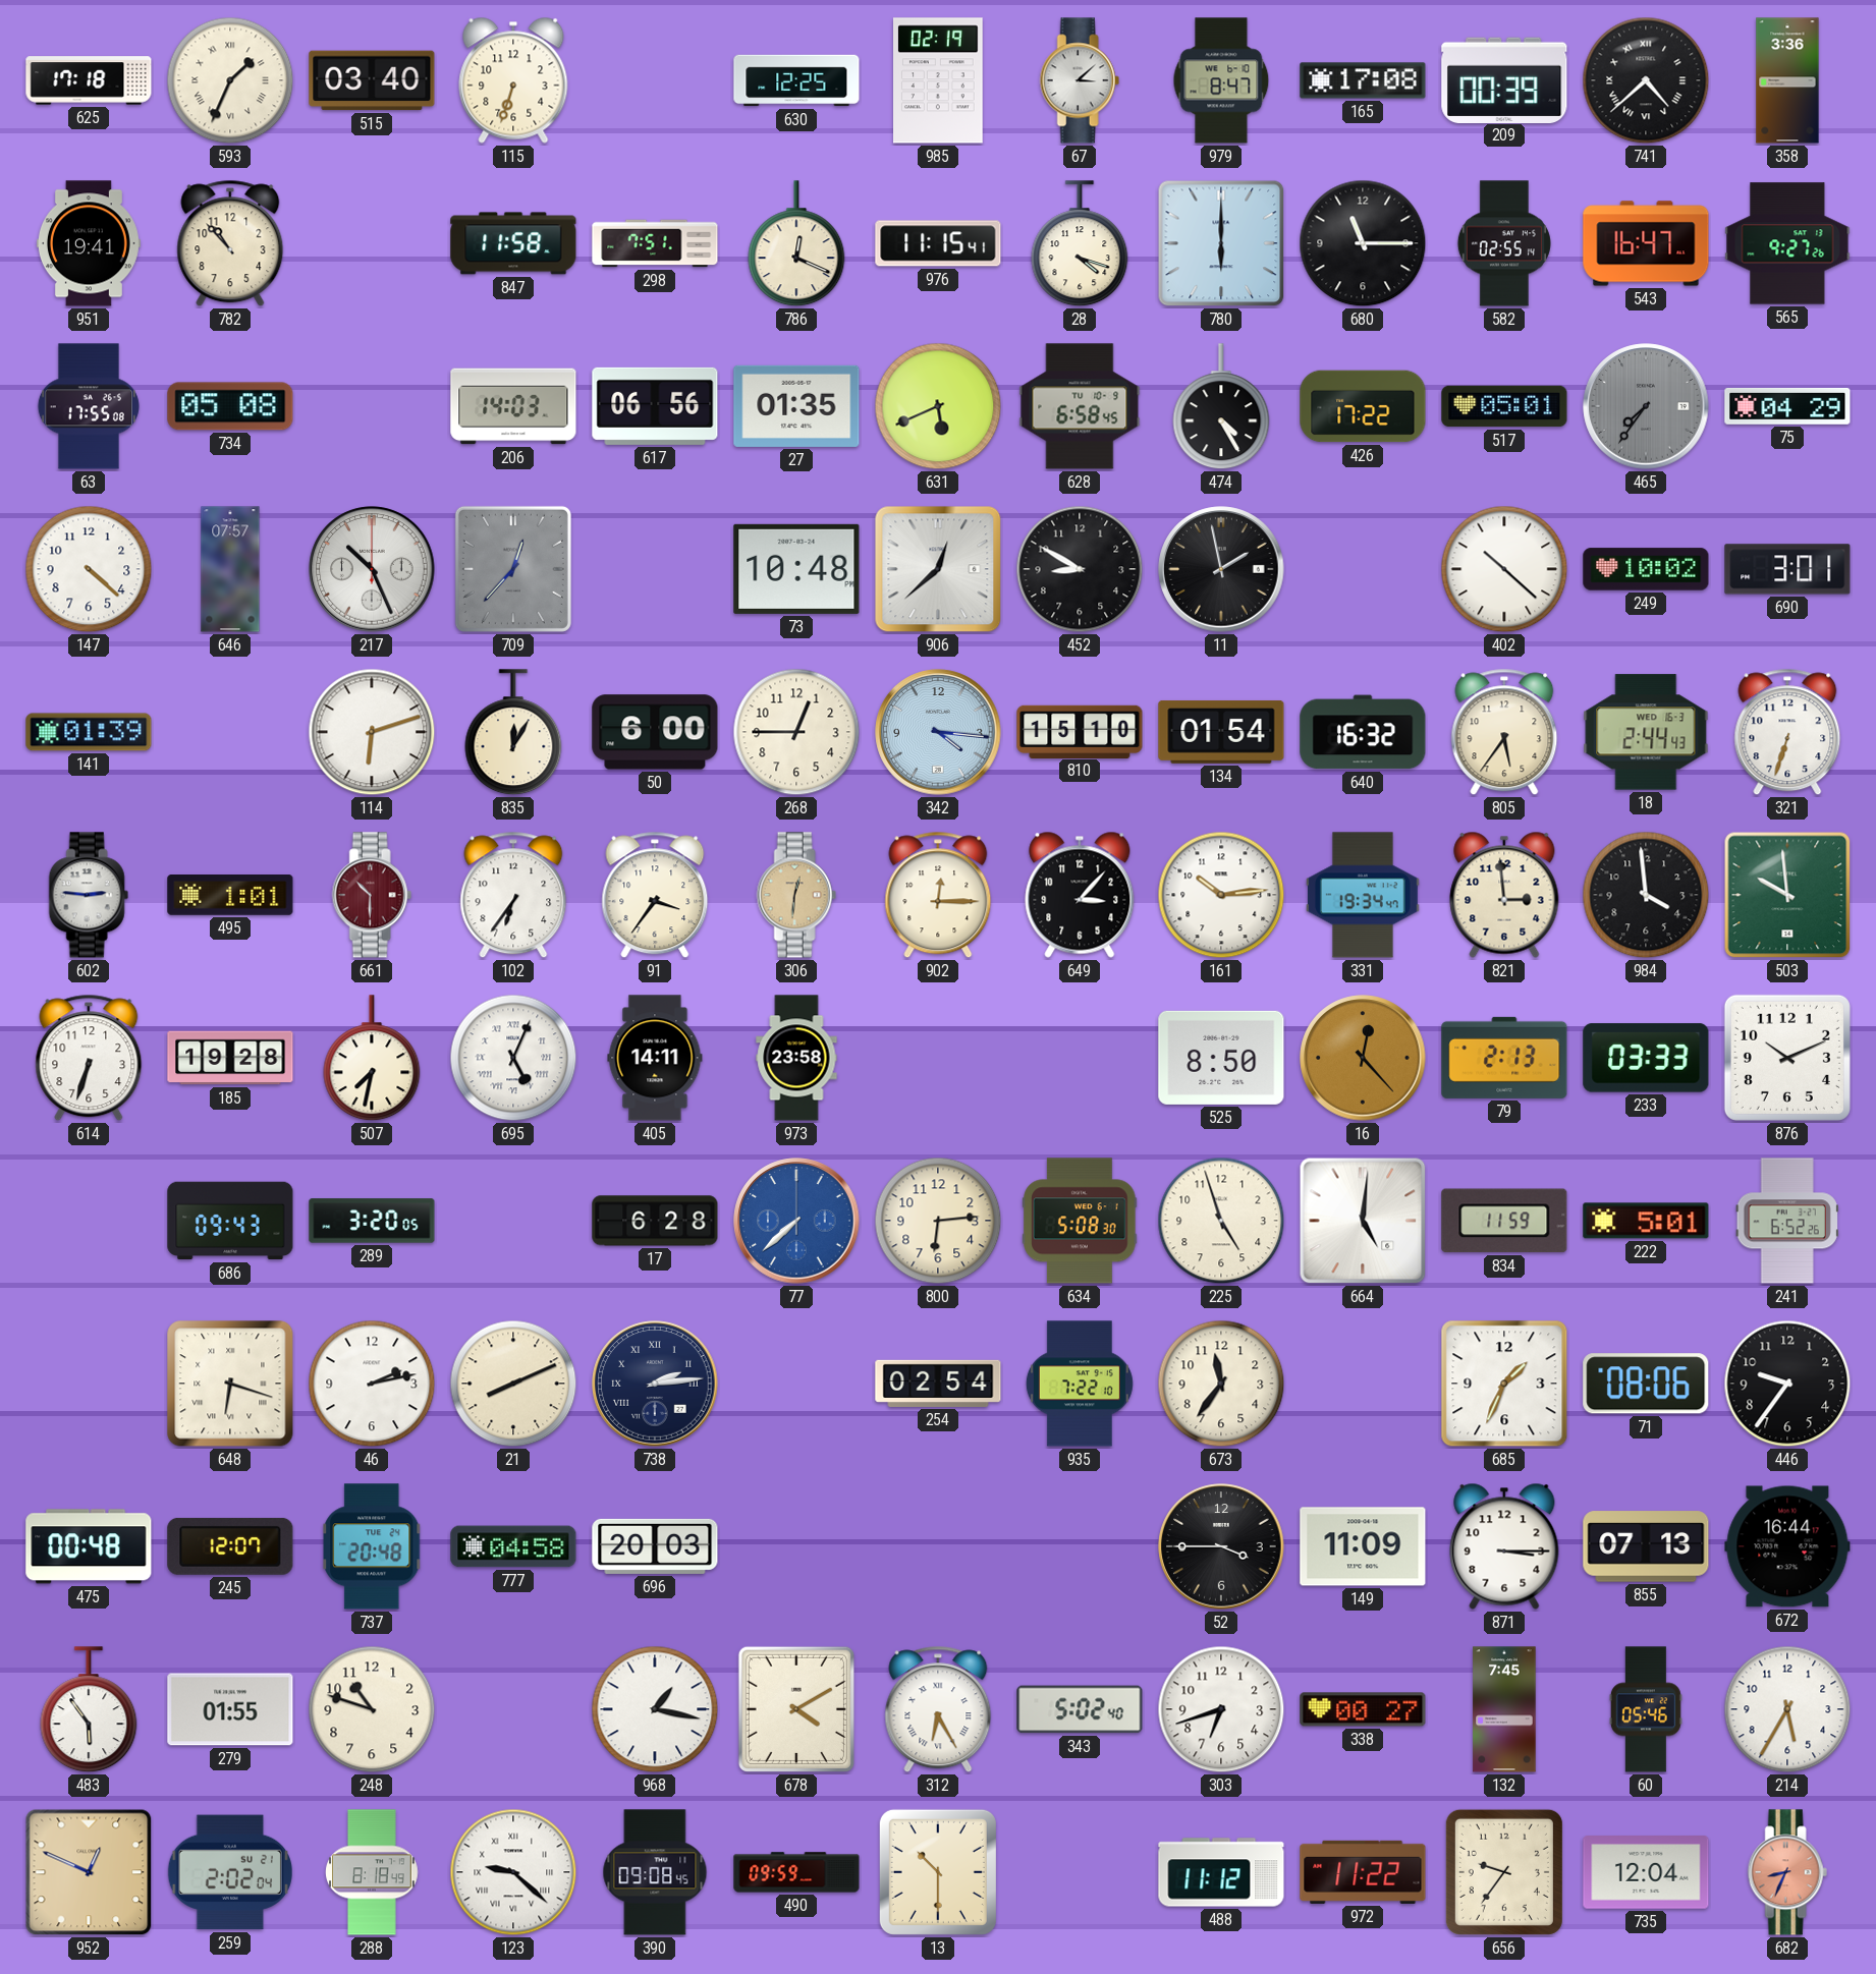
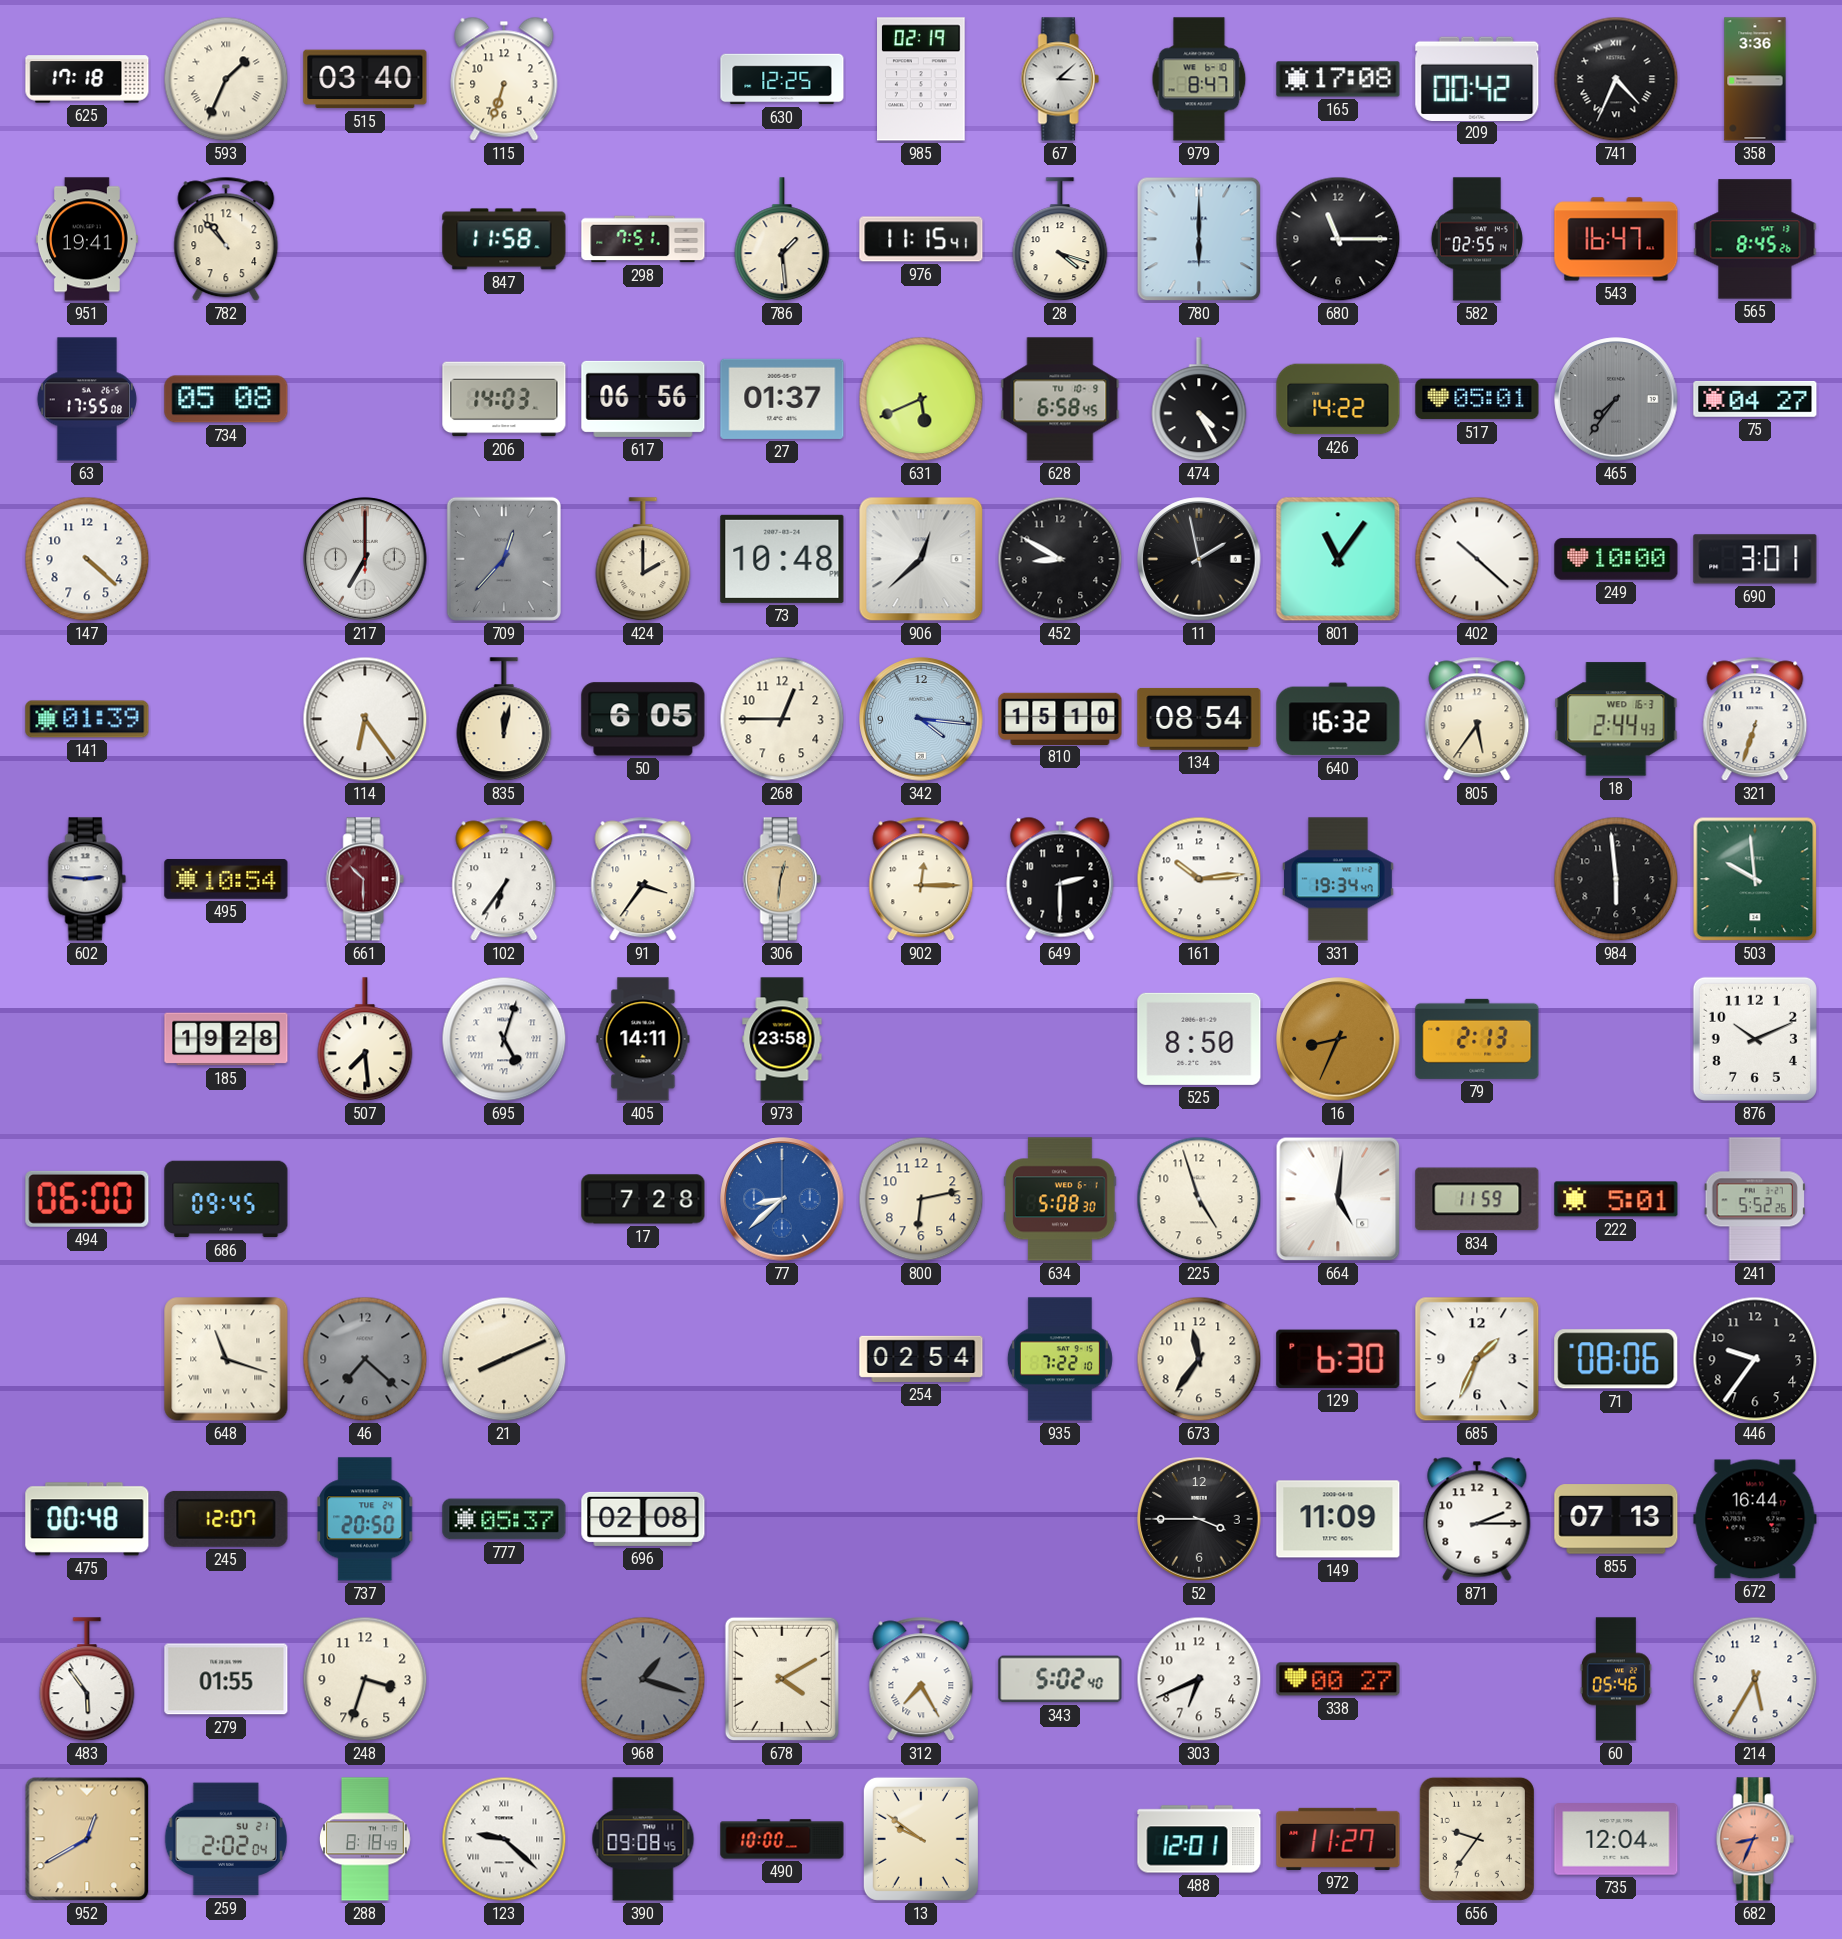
209: 00:39 -> 00:42
741: 4:38 -> 4:34
786: 12:19 -> 1:29
565: 9:27 -> 8:45
27: 01:35 -> 01:37
426: 17:22 -> 14:22
75: 04:29 -> 04:27
646: 07:57 -> none
217: 10:26 -> 7:00
424: none -> 2:00
801: none -> 11:06
249: 10:02 -> 10:00
114: 6:12 -> 6:24
835: 12:05 -> 12:02
50: 6:00 -> 6:05
134: 01:54 -> 08:54
495: 1:01 -> 10:54
649: 3:07 -> 2:30
821: 2:59 -> none
984: 3:59 -> 5:59
614: 6:33 -> none
507: 7:32 -> 7:29
695: 5:04 -> 5:03
16: 12:23 -> 8:34
233: 03:33 -> none
494: none -> 06:00
686: 09:43 -> 09:45
289: 3:20 -> none
17: 6:28 -> 7:28
77: 7:38 -> 8:38
800: 6:14 -> 6:13
241: 6:52 -> 5:52
648: 6:18 -> 11:18
46: 2:13 -> 7:22
46 dial: white -> grey
738: 2:14 -> none
129: none -> 6:30
737: 20:48 -> 20:50
777: 04:58 -> 05:37
696: 20:03 -> 02:08
871: 3:15 -> 2:15
248: 10:48 -> 3:33
968: 1:17 -> 1:18
968 dial: white -> grey
312: 6:25 -> 7:25
303: 6:42 -> 6:41
132: 7:45 -> none
952: 12:49 -> 12:40
490: 09:59 -> 10:00
13: 10:30 -> 9:51
488: 11:12 -> 12:01
972: 11:22 -> 11:27
